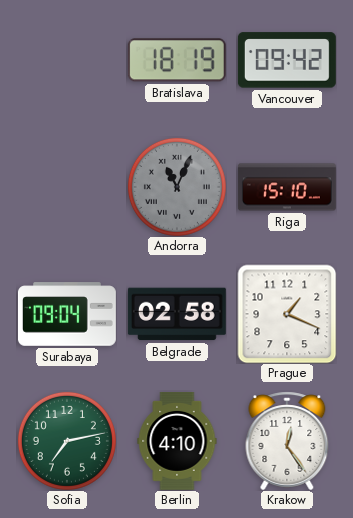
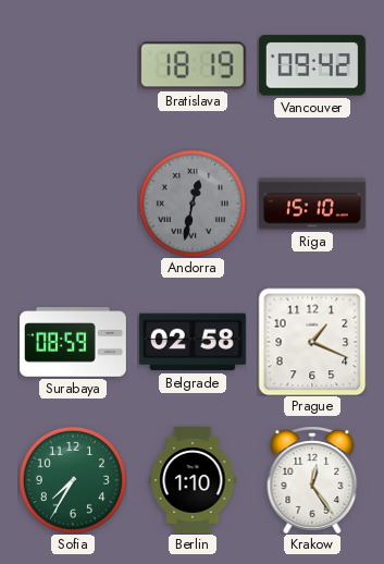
Andorra: 11:04 -> 12:32
Surabaya: 09:04 -> 08:59
Sofia: 7:13 -> 7:35
Berlin: 4:10 -> 1:10
